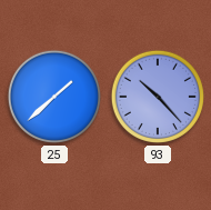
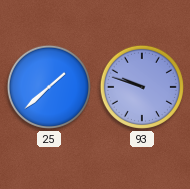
93: 10:23 -> 9:48
